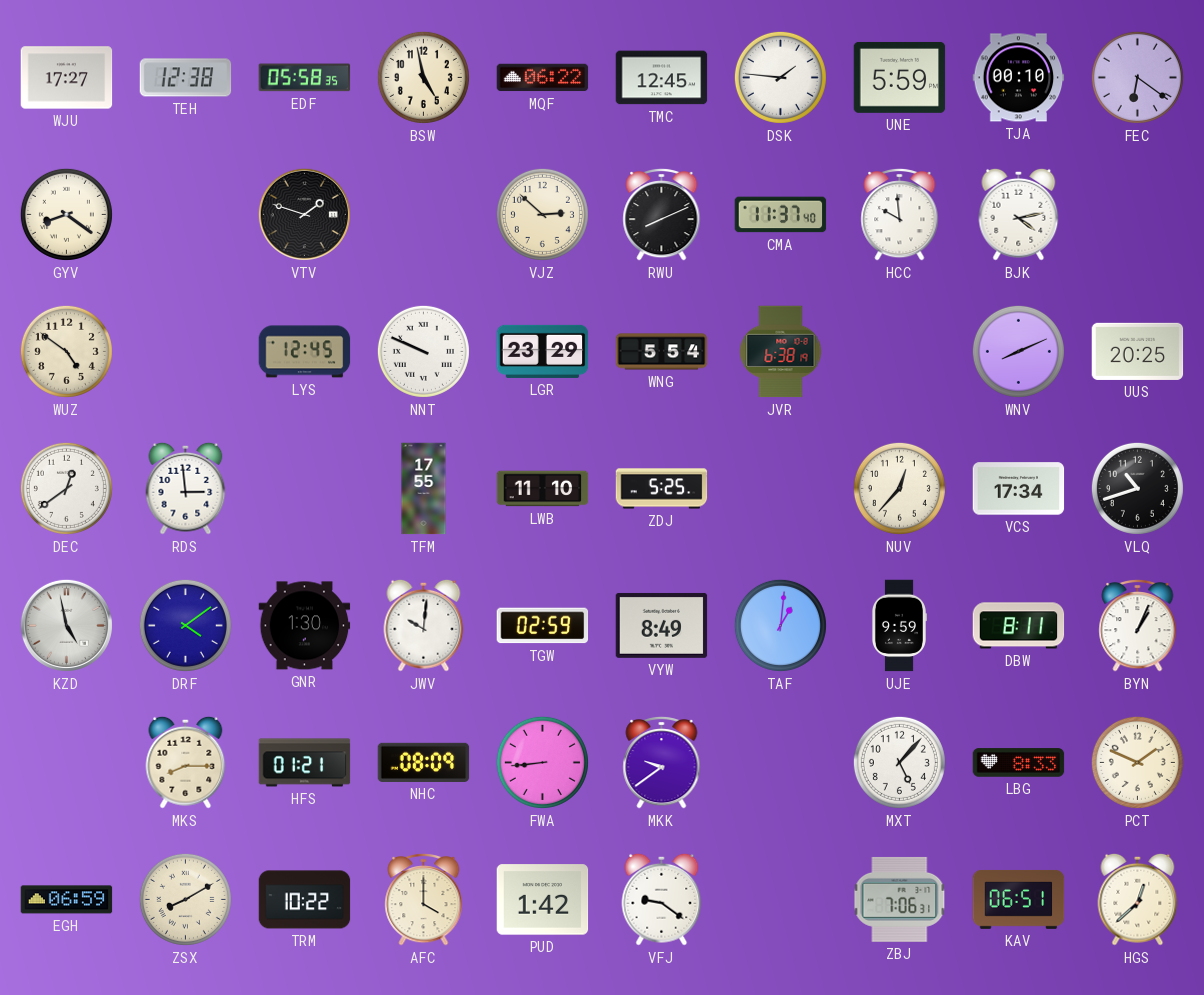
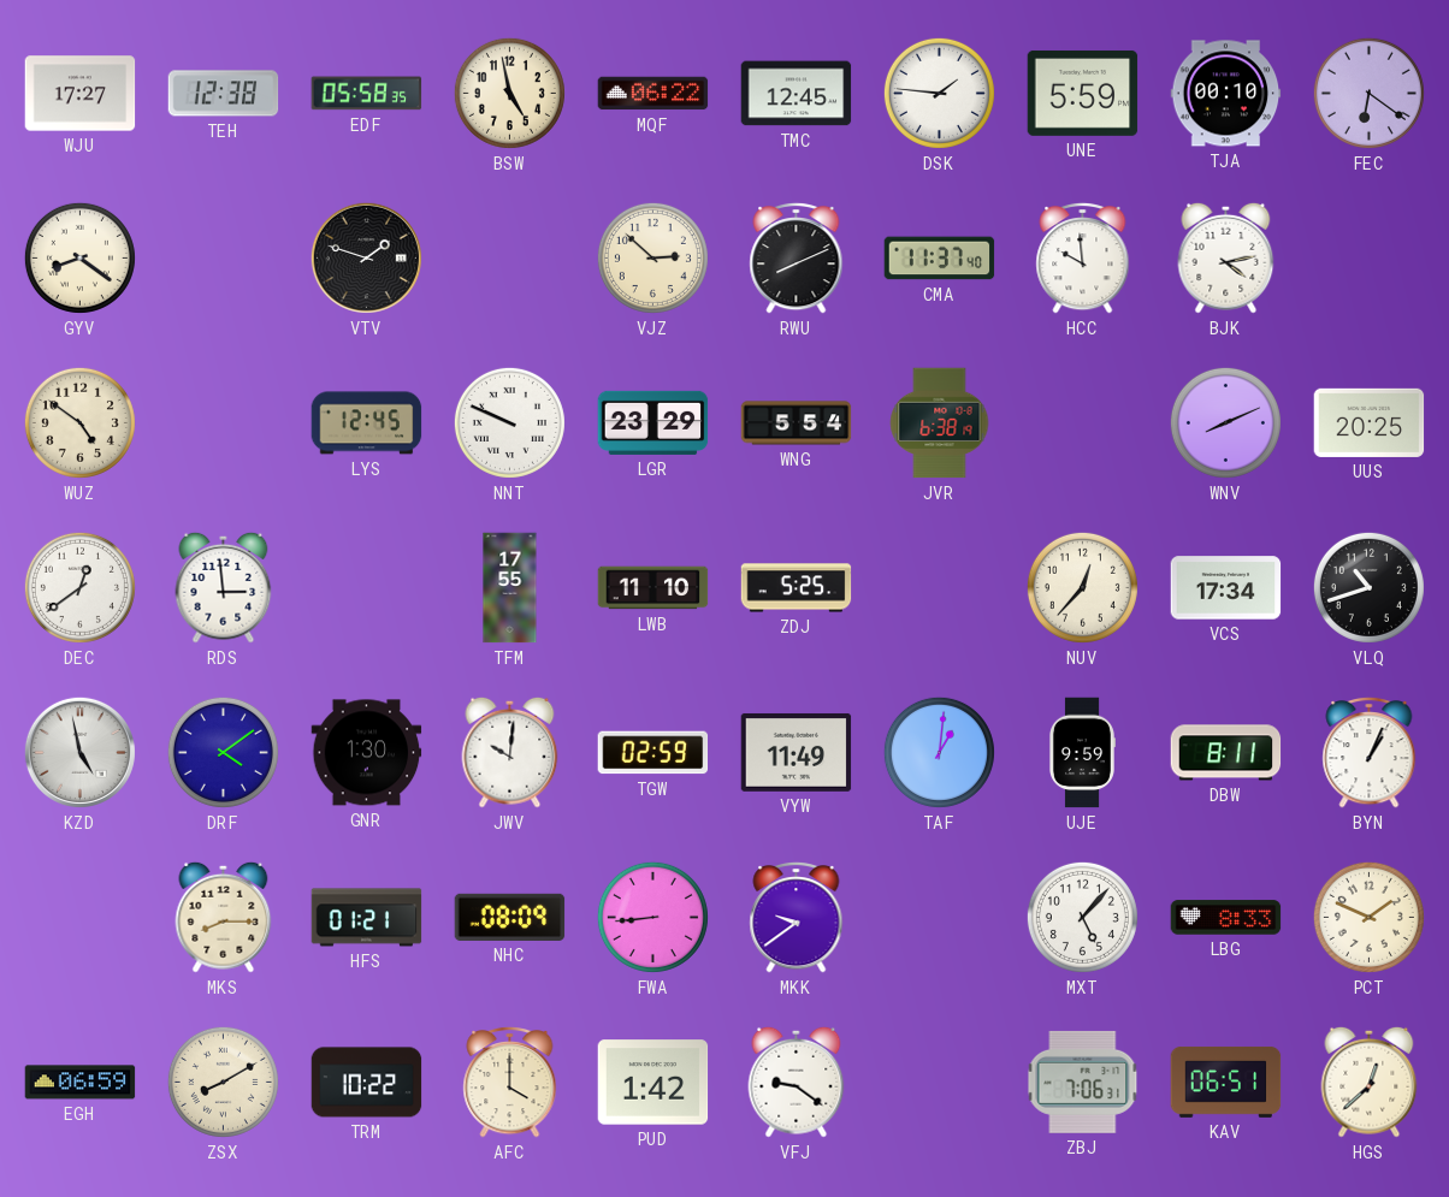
VYW: 8:49 -> 11:49
